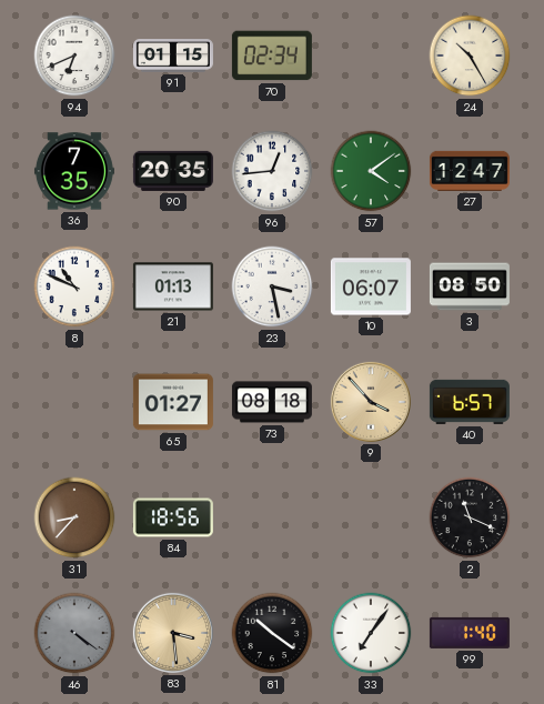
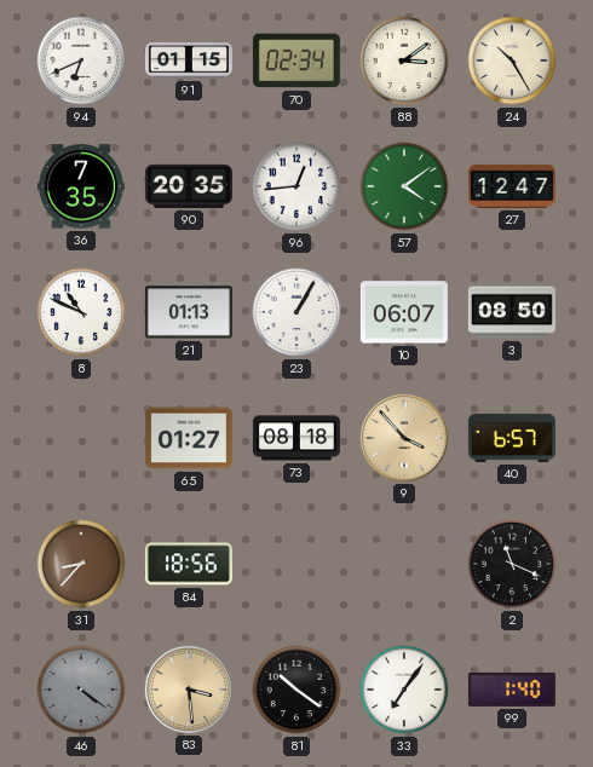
88: none -> 3:09
23: 3:28 -> 1:05
